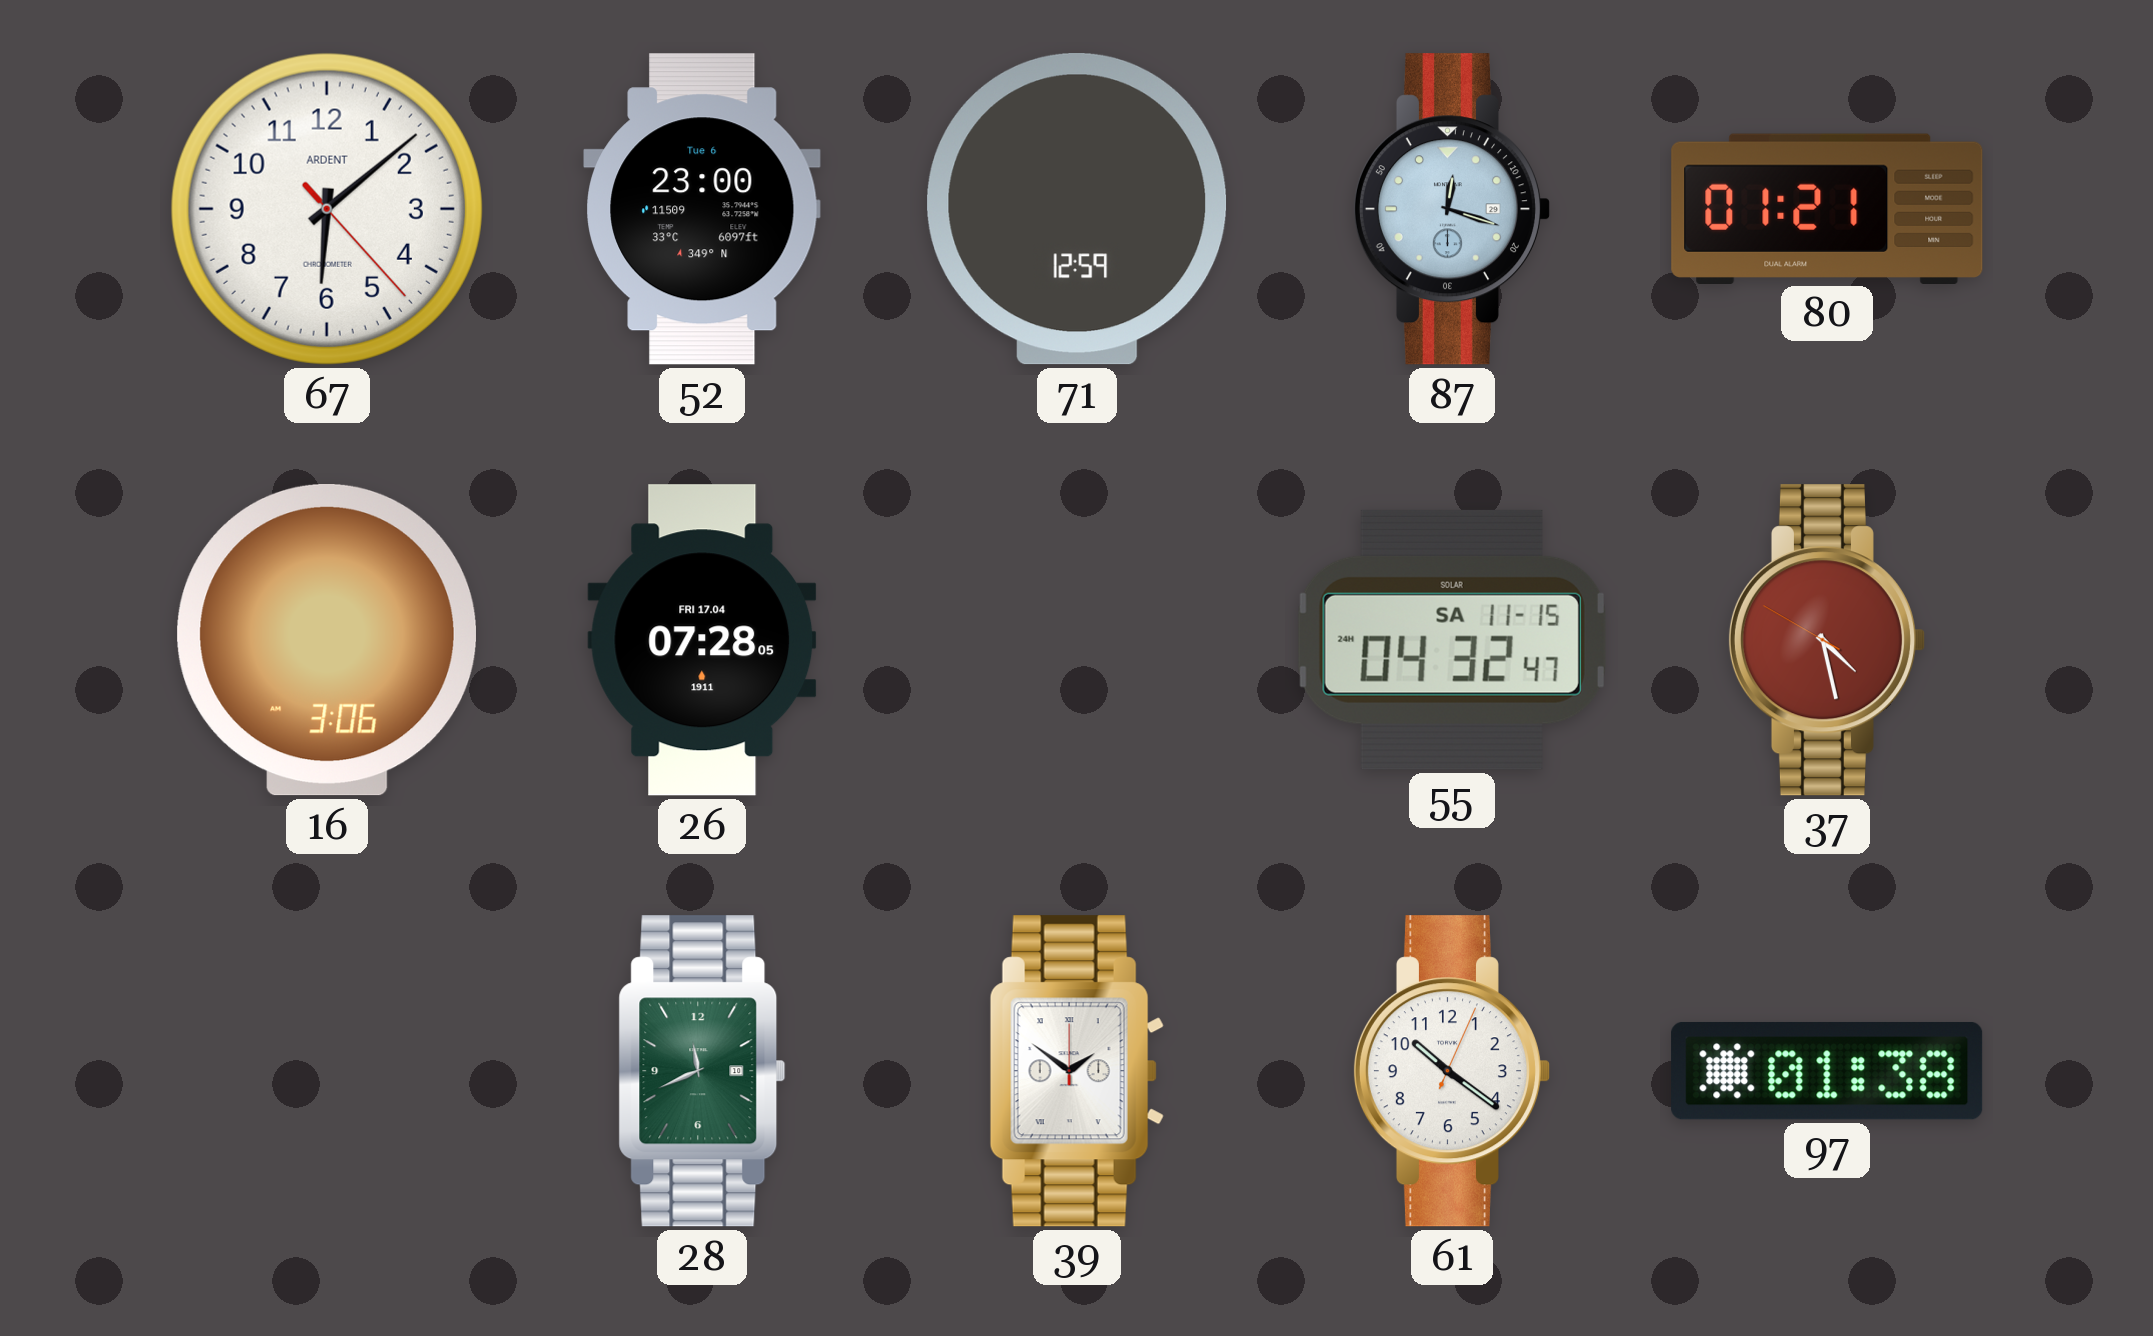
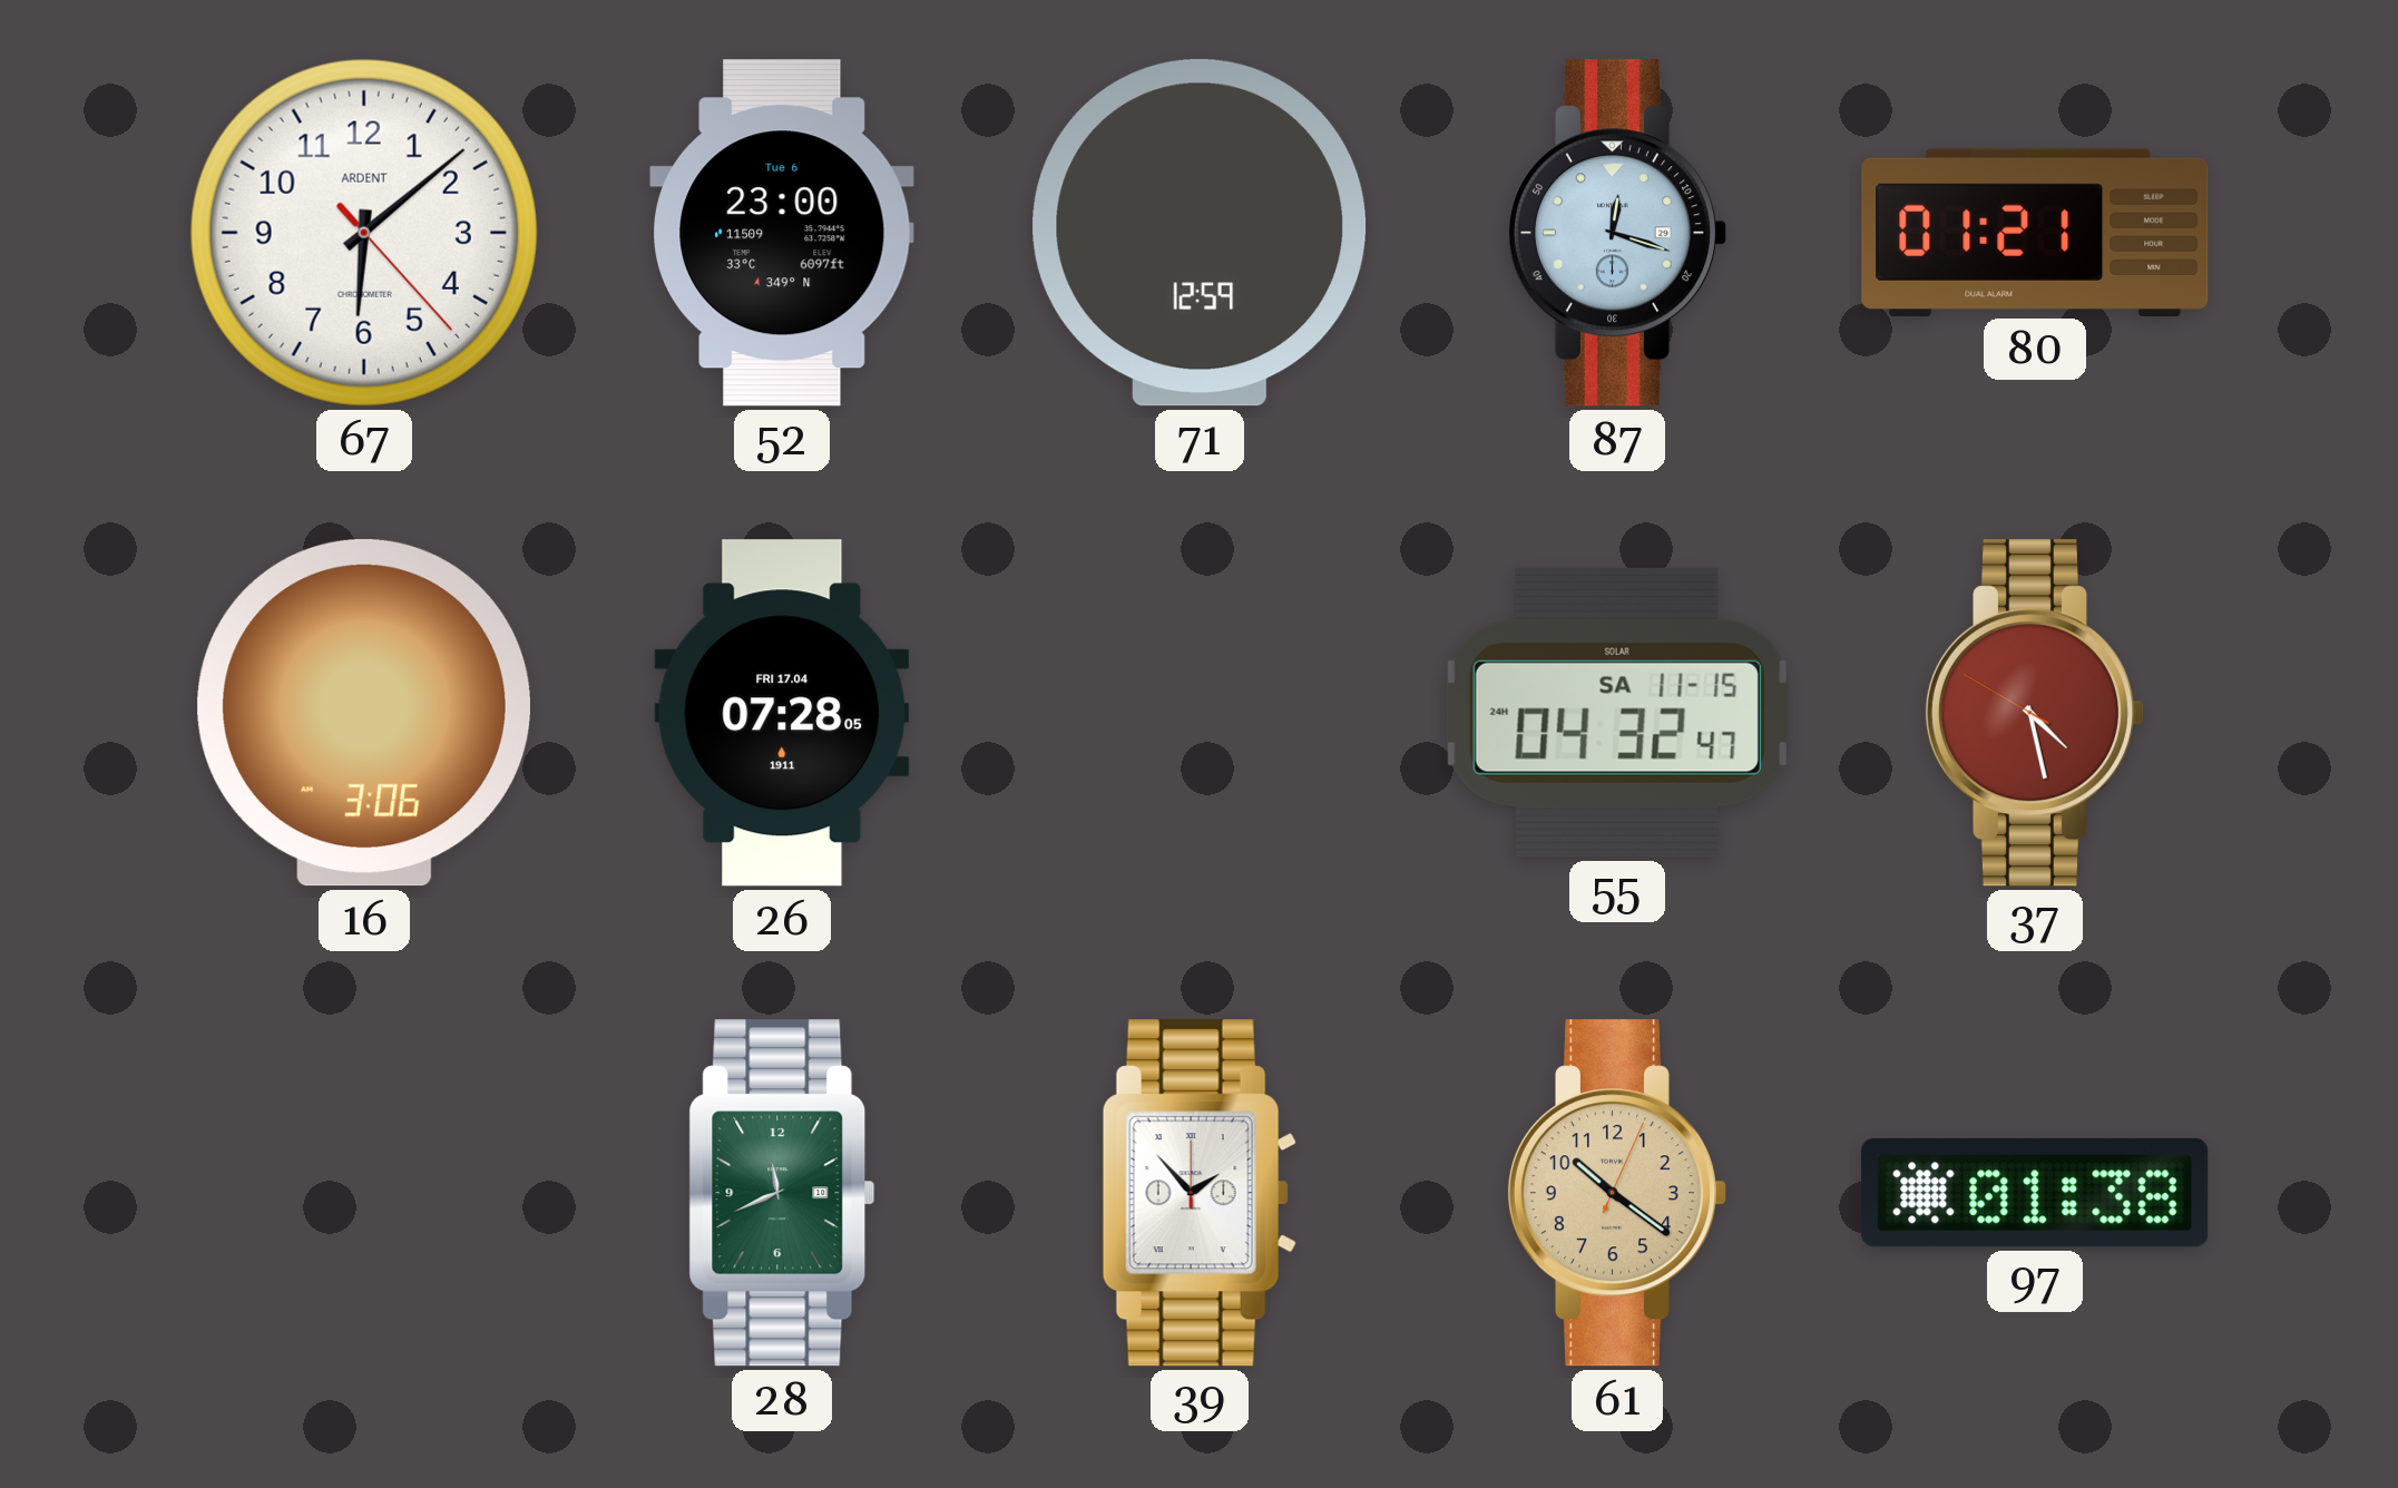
39: 1:51 -> 1:53
61 dial: white -> champagne
